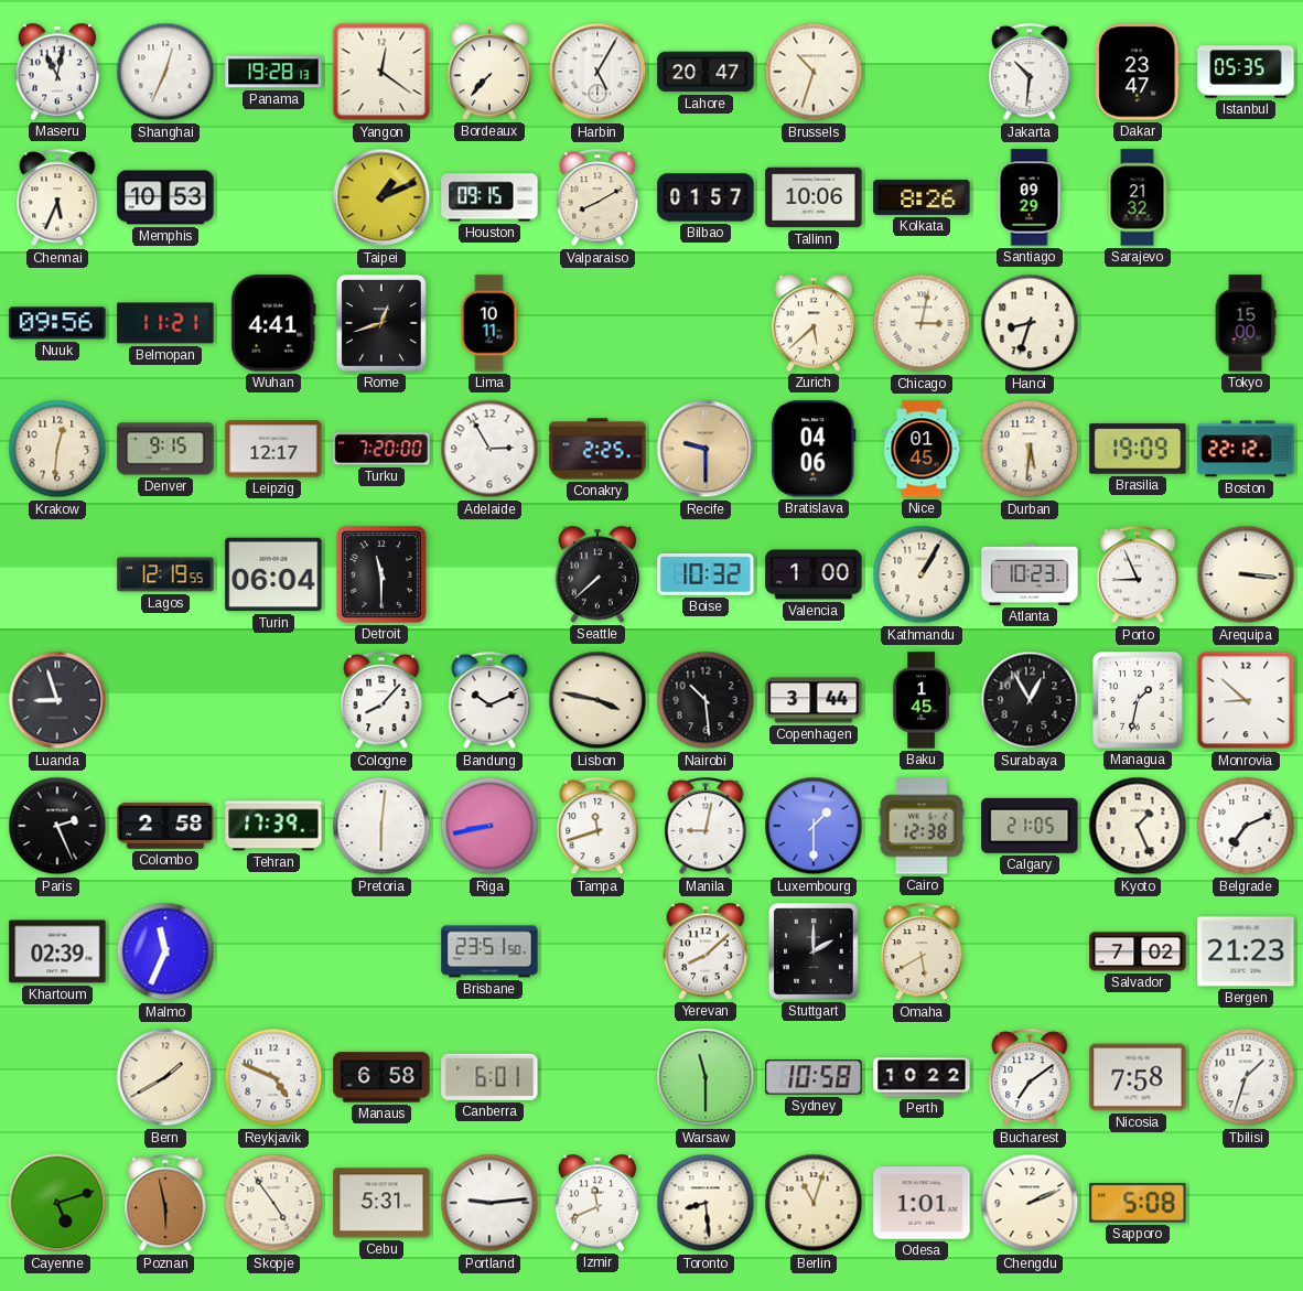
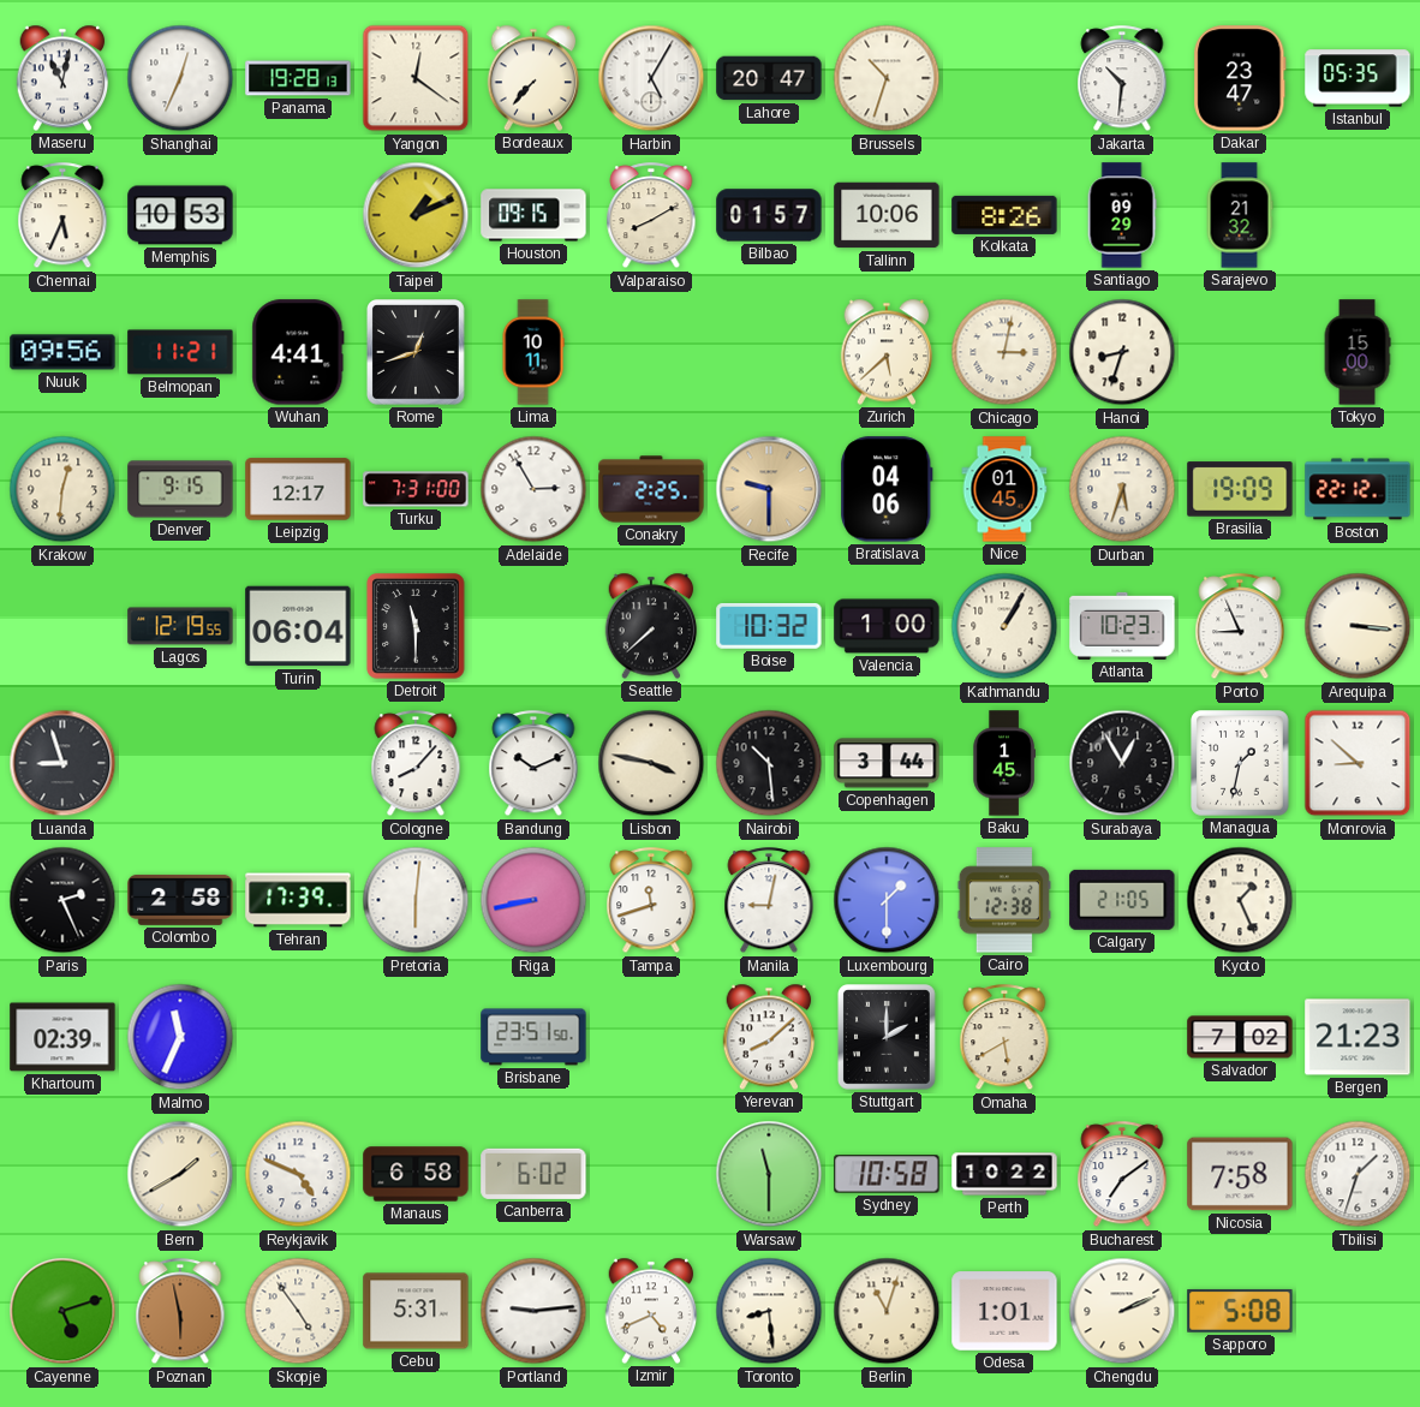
Turku: 7:20 -> 7:31
Durban: 5:31 -> 5:33
Belgrade: 7:11 -> none
Canberra: 6:01 -> 6:02
Izmir: 11:41 -> 4:41
